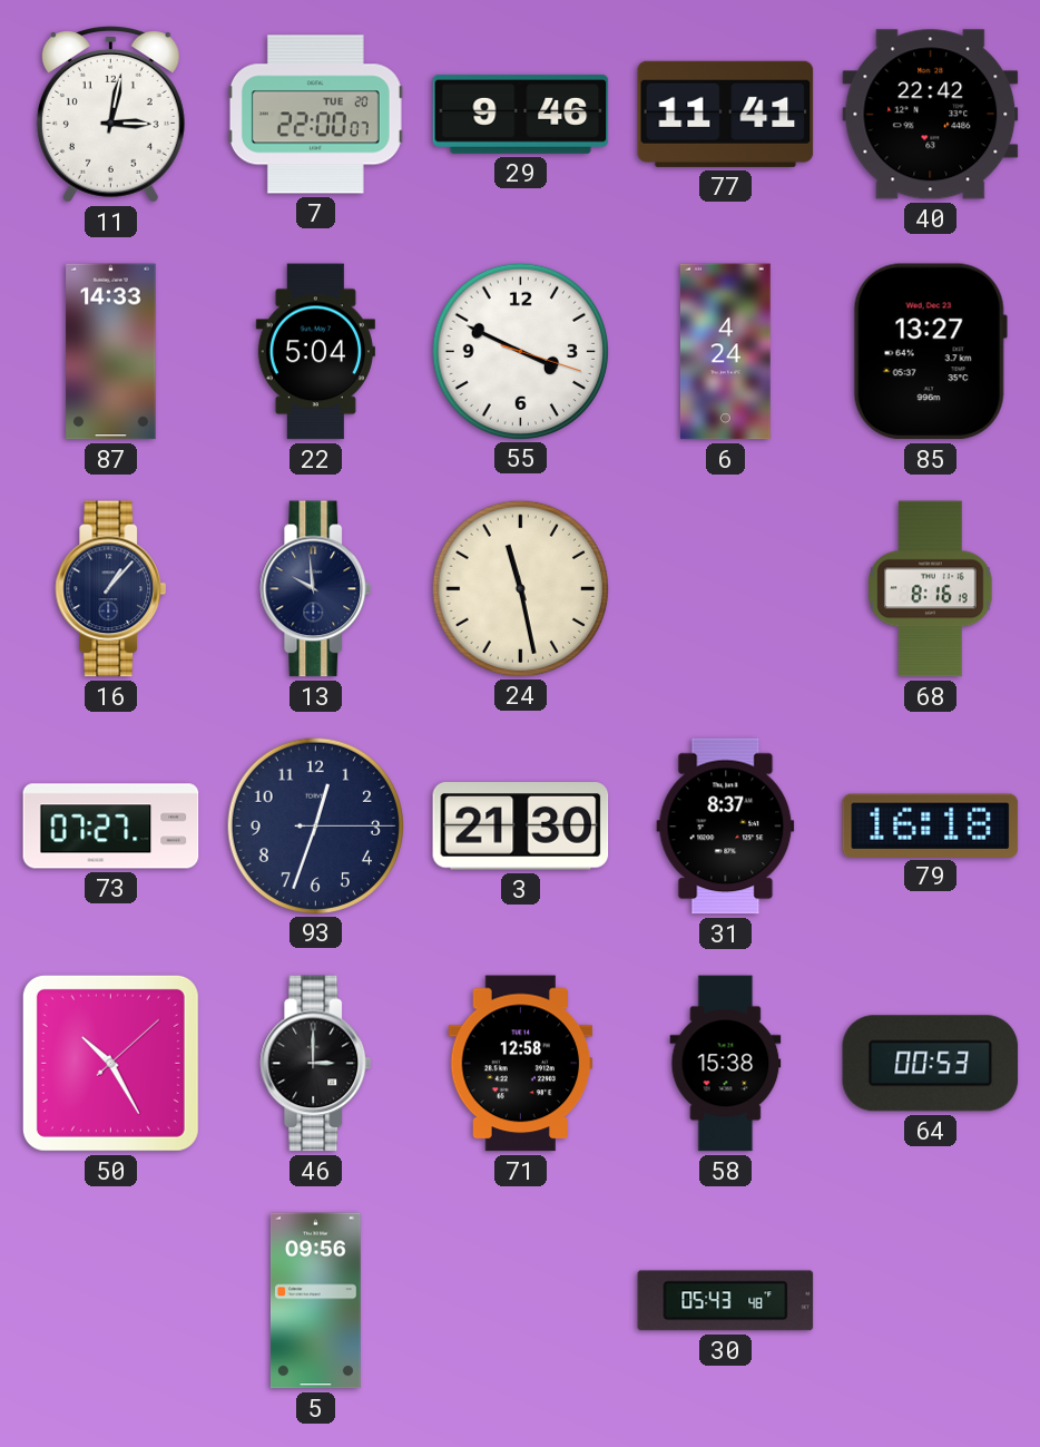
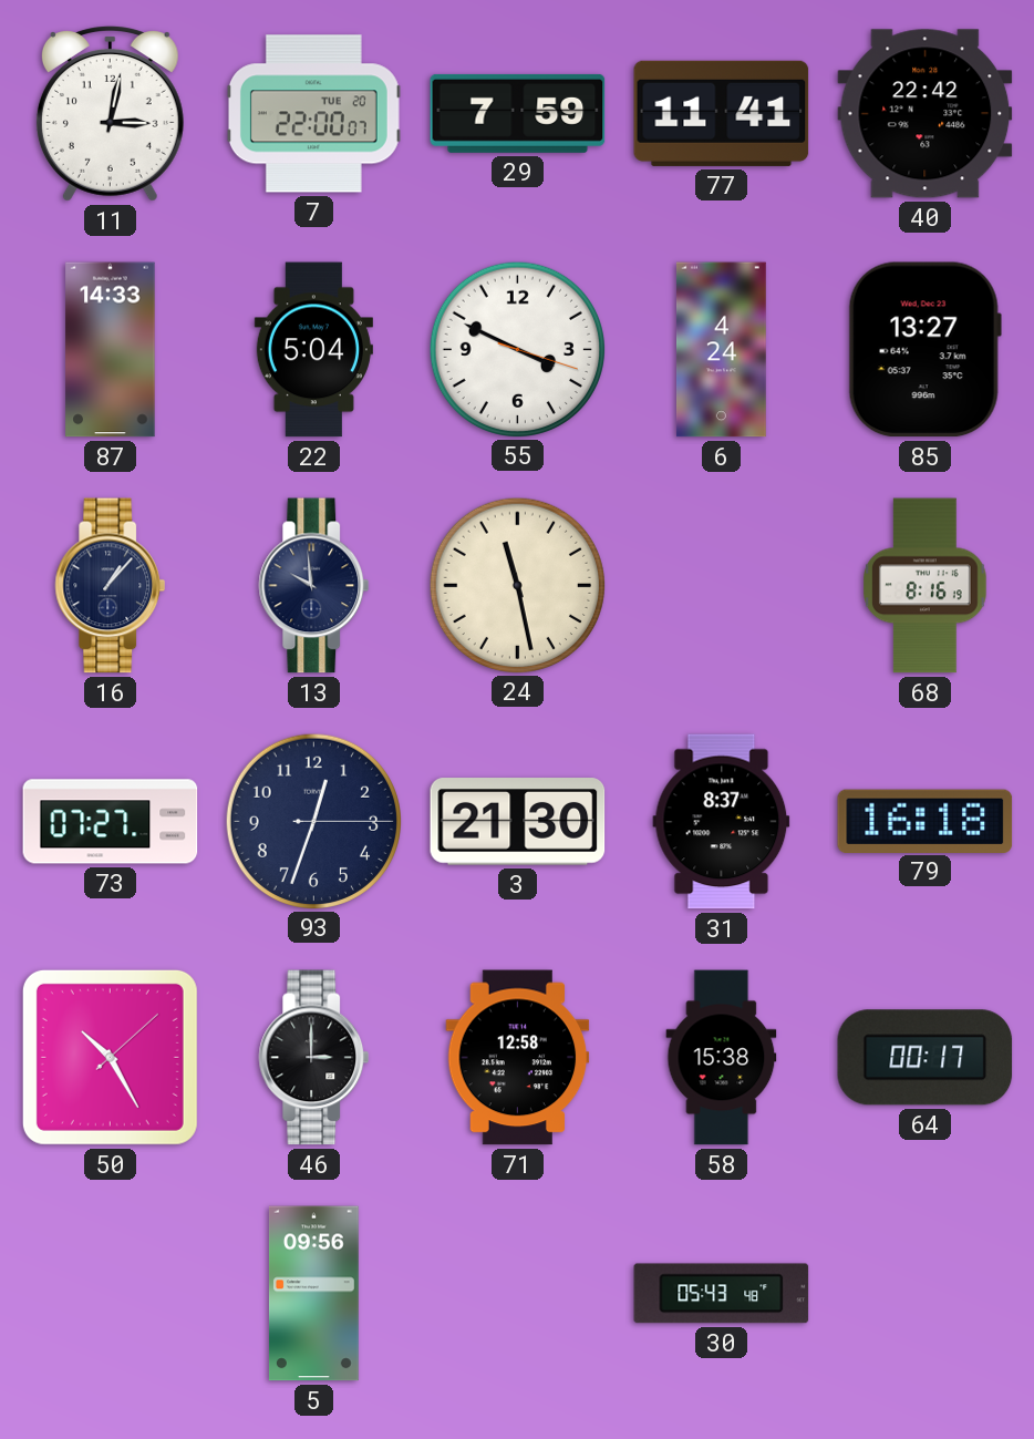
29: 9:46 -> 7:59
64: 00:53 -> 00:17
